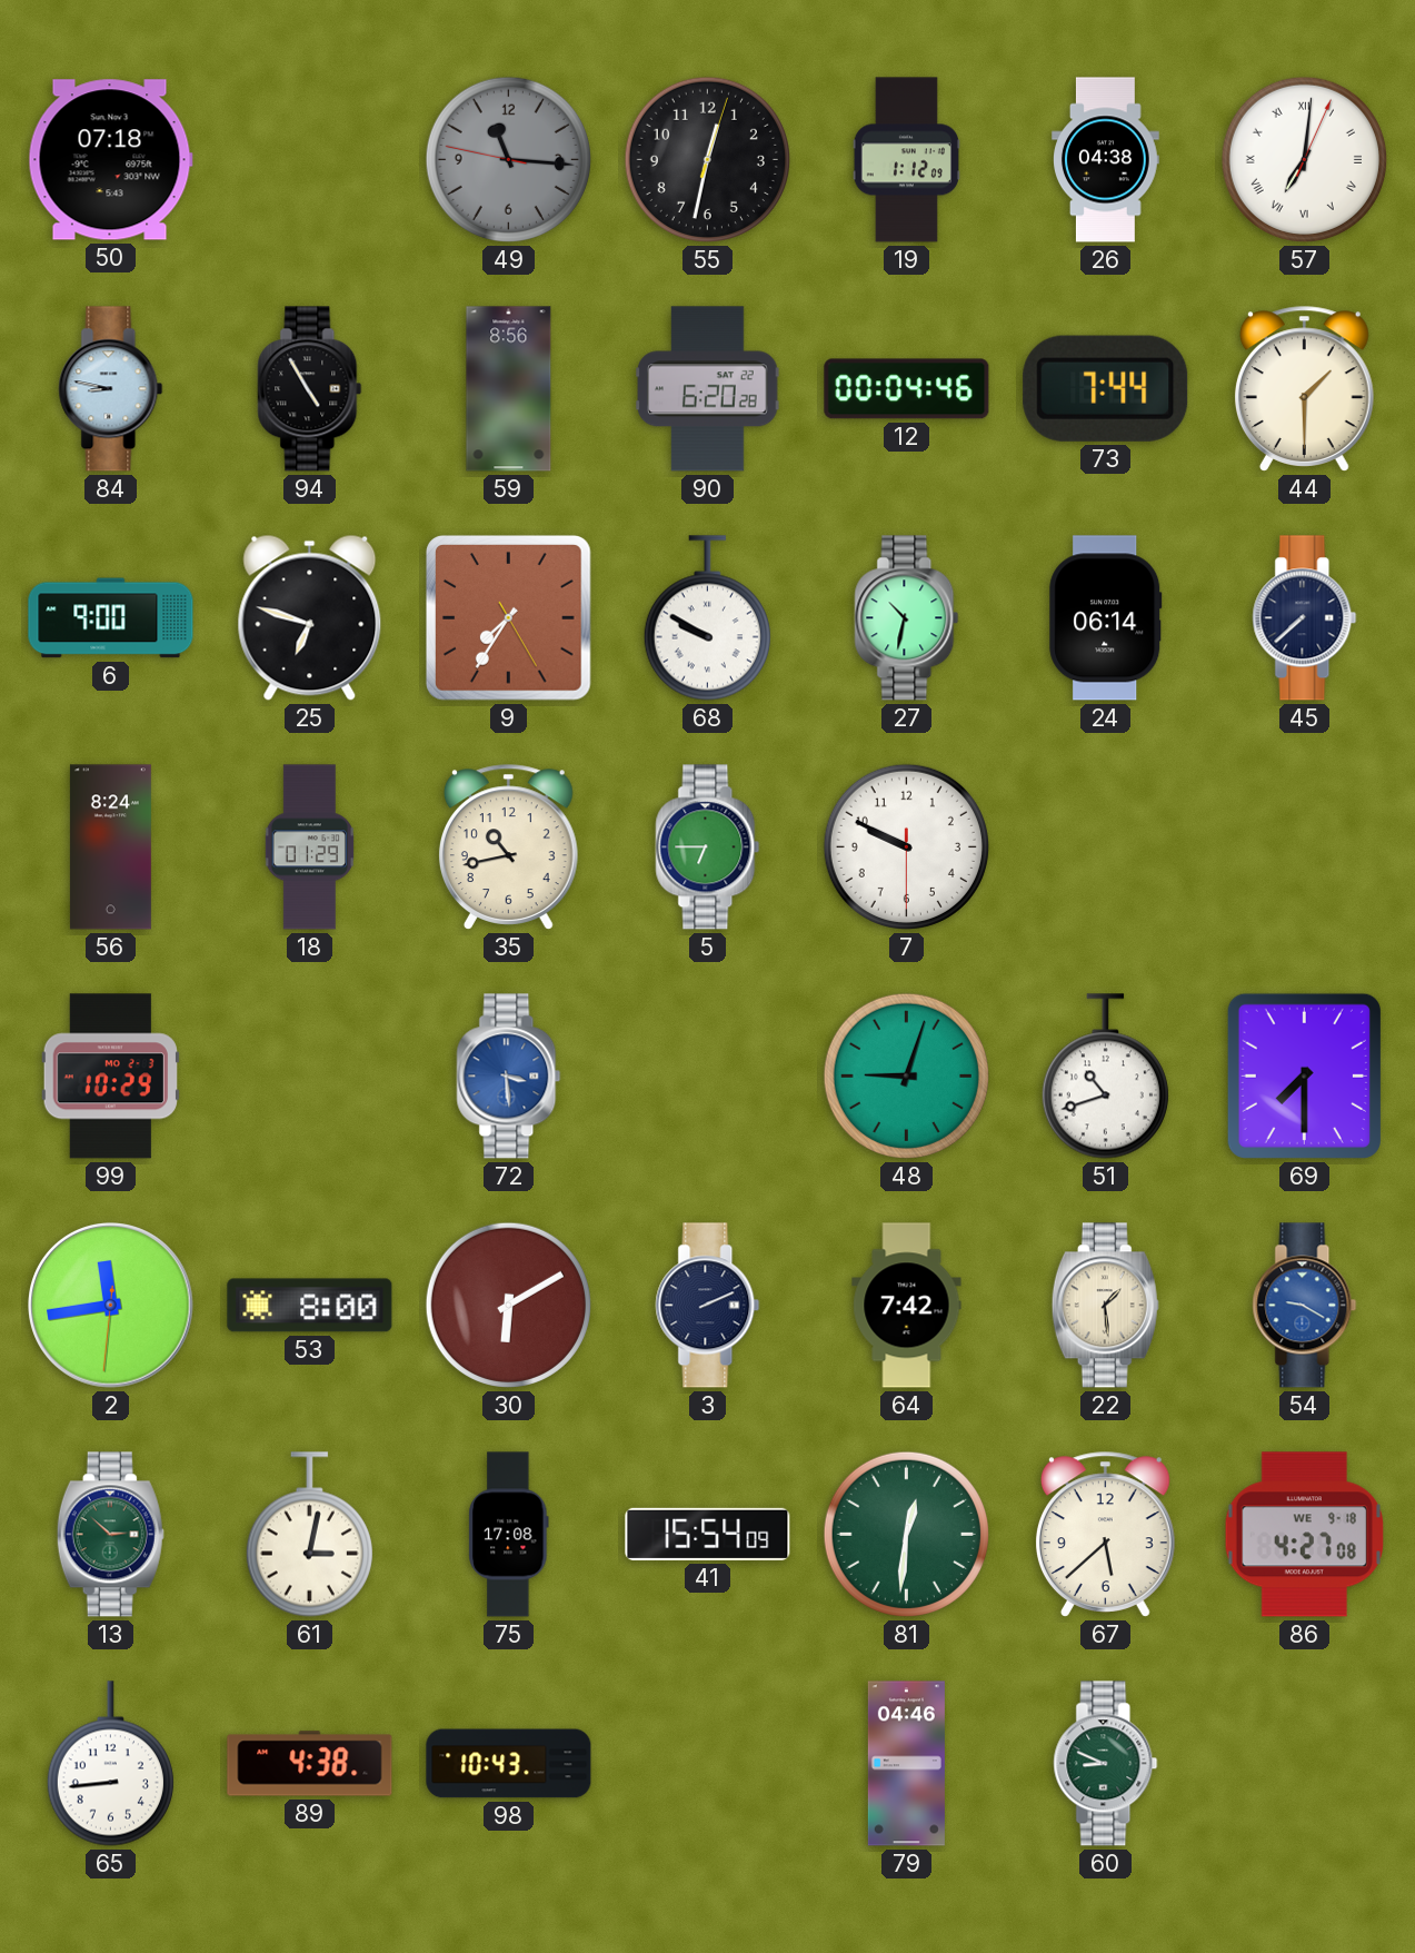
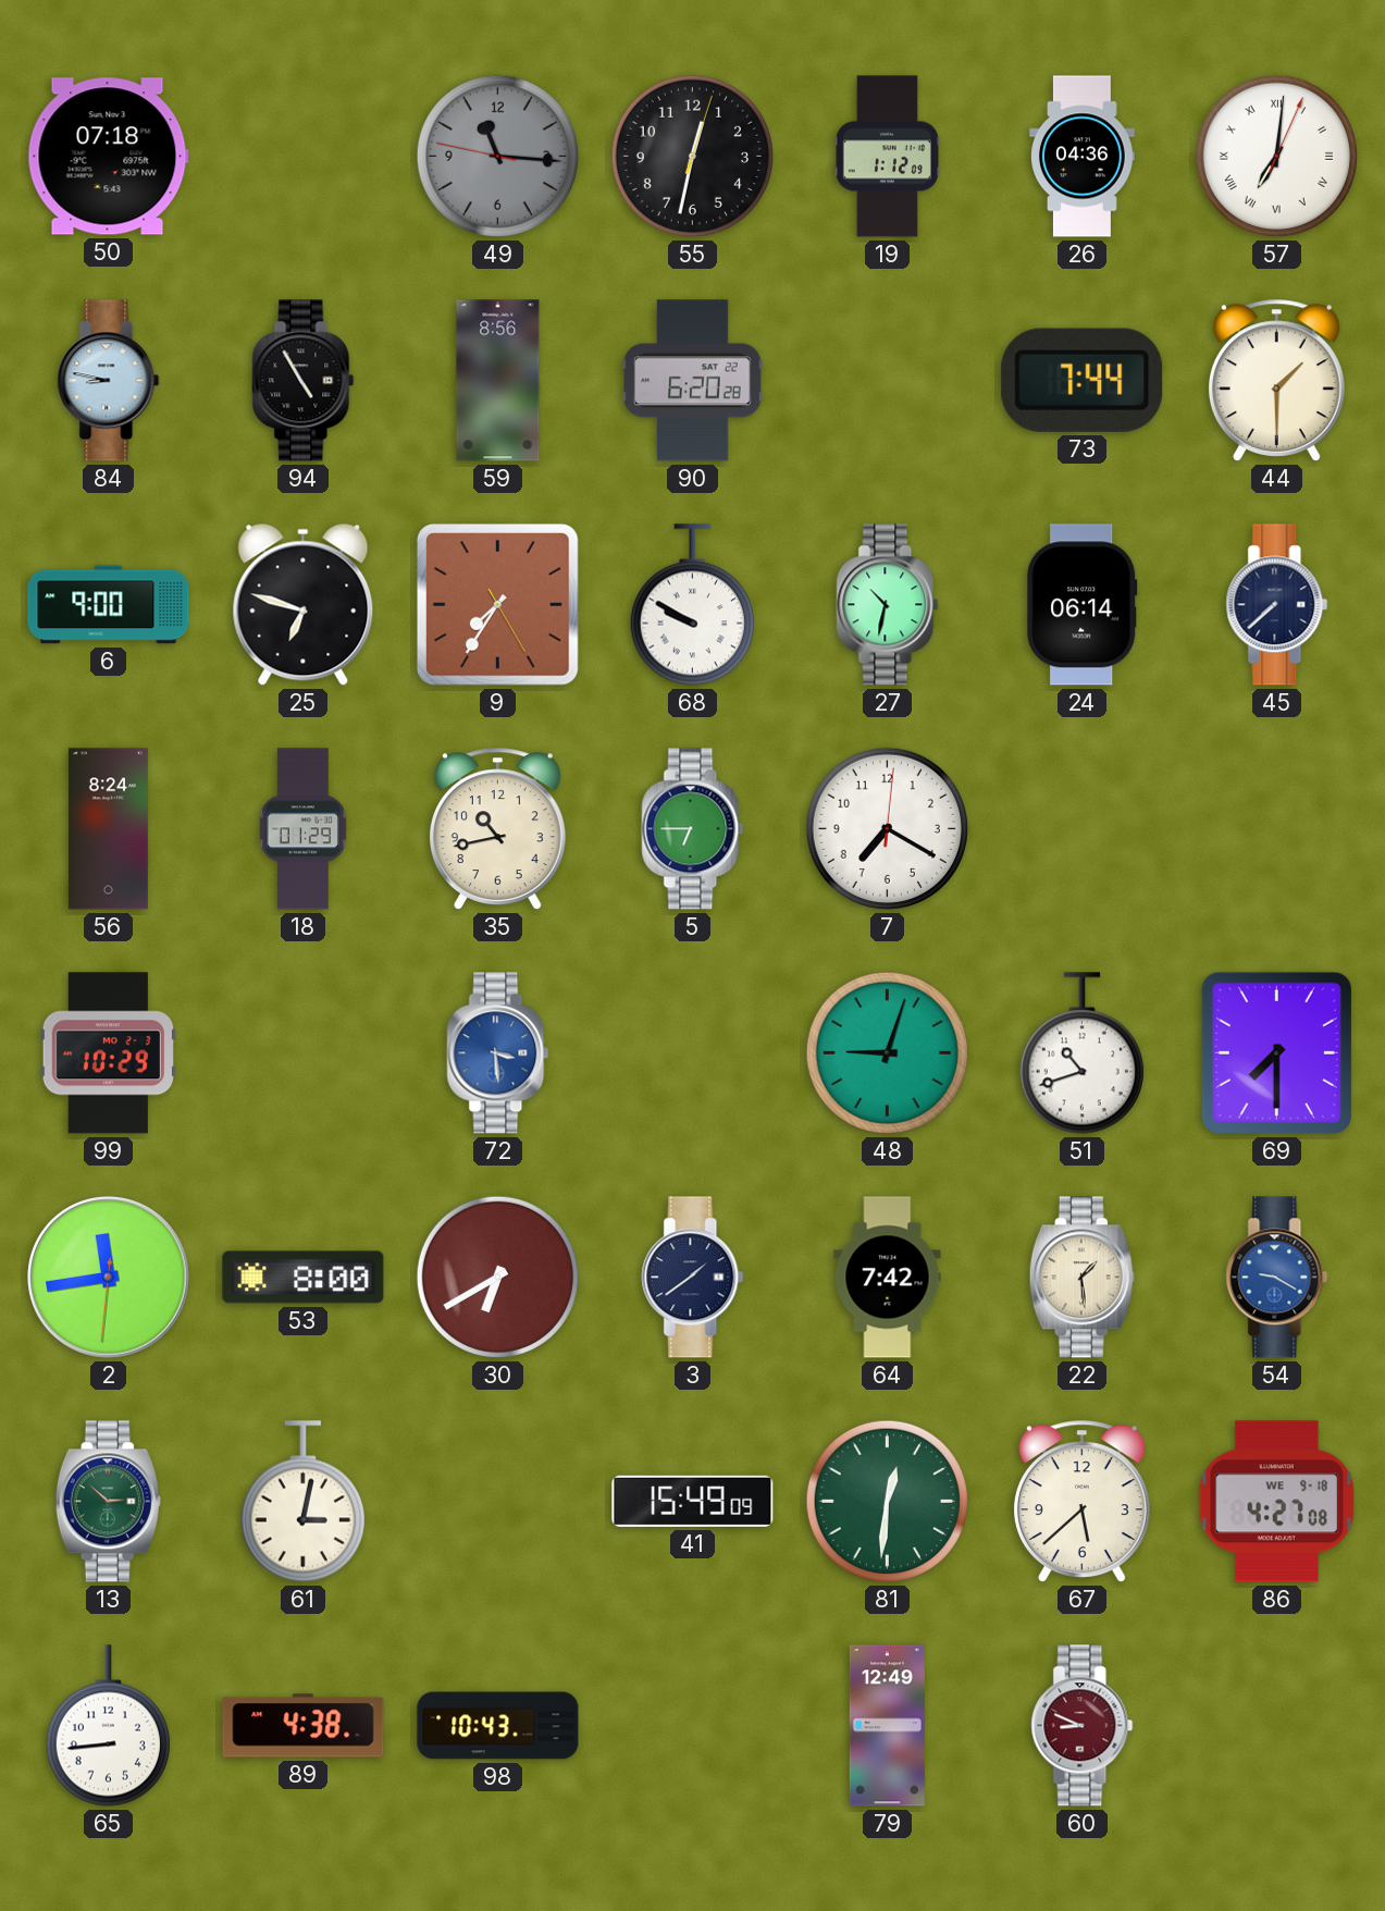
26: 04:38 -> 04:36
12: 00:04 -> none
7: 9:49 -> 7:20
30: 6:10 -> 6:40
3: 2:11 -> 1:39
75: 17:08 -> none
41: 15:54 -> 15:49
79: 04:46 -> 12:49
60 dial: green -> burgundy
